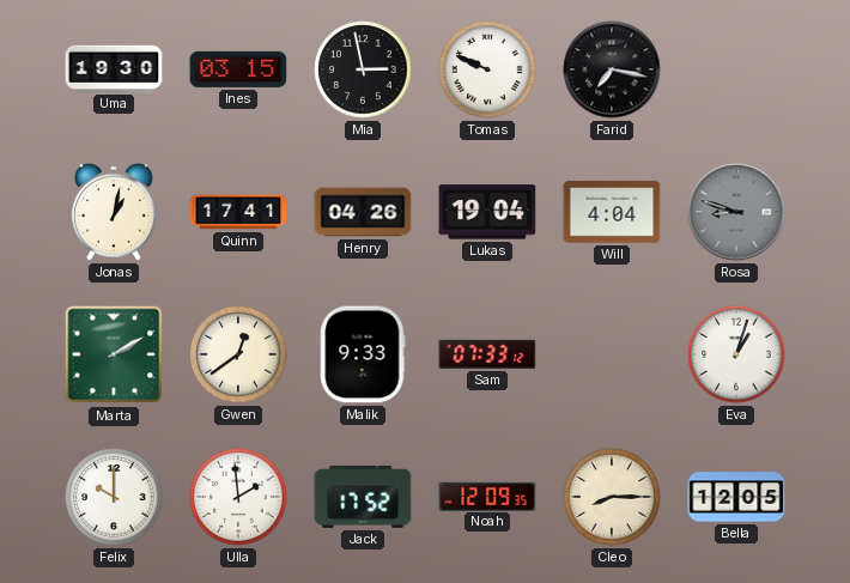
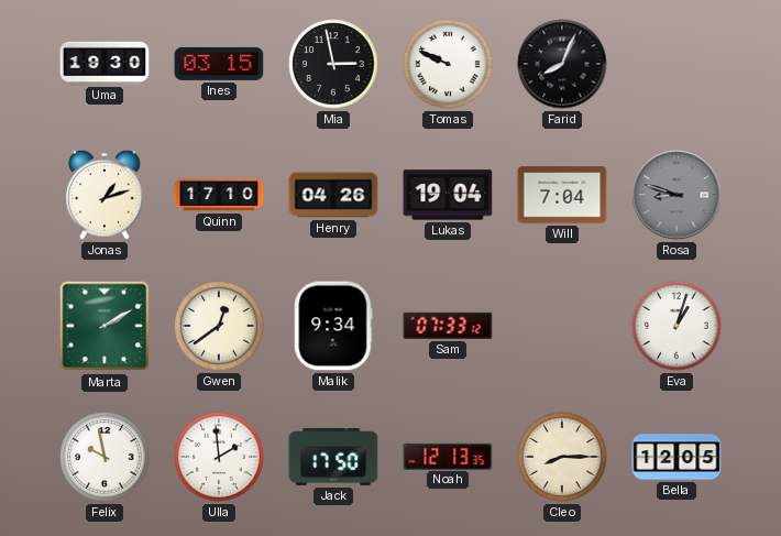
Farid: 7:17 -> 8:04
Jonas: 1:02 -> 1:12
Quinn: 17:41 -> 17:10
Will: 4:04 -> 7:04
Malik: 9:33 -> 9:34
Felix: 10:00 -> 9:58
Jack: 17:52 -> 17:50
Noah: 12:09 -> 12:13
